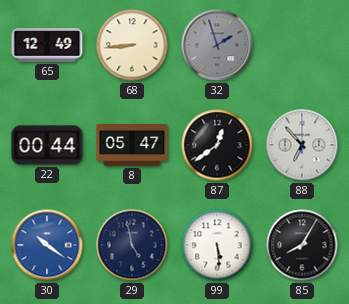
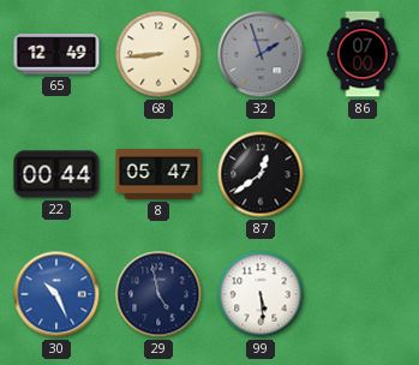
86: none -> 07:00
88: 6:53 -> none
30: 10:21 -> 10:26
85: 8:05 -> none
